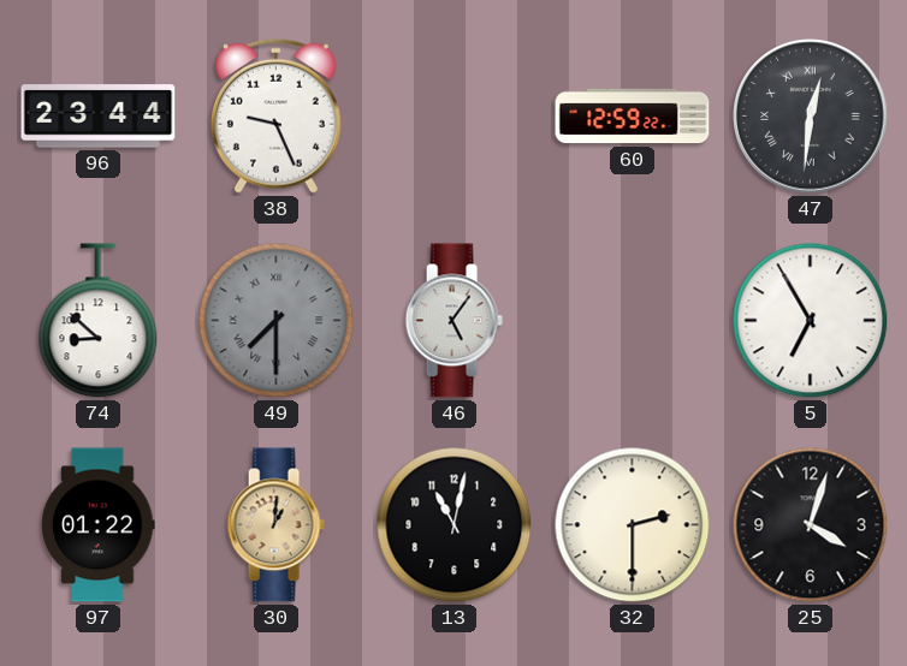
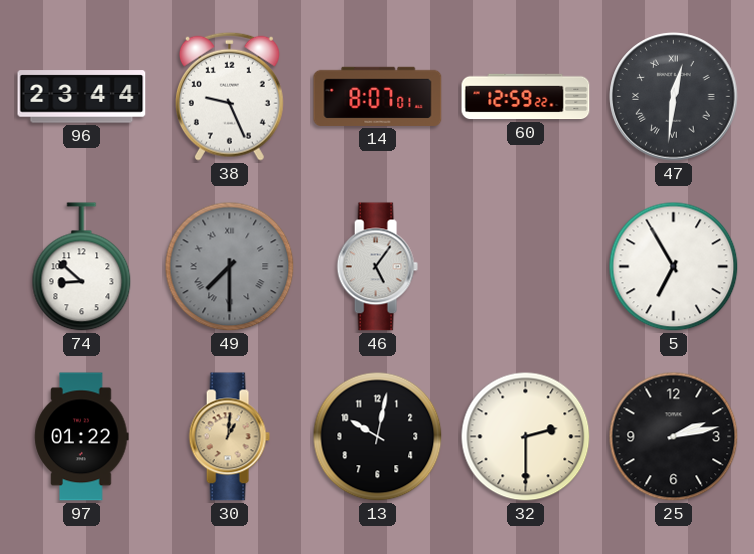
14: none -> 8:07
13: 11:02 -> 10:02
25: 4:03 -> 2:13
